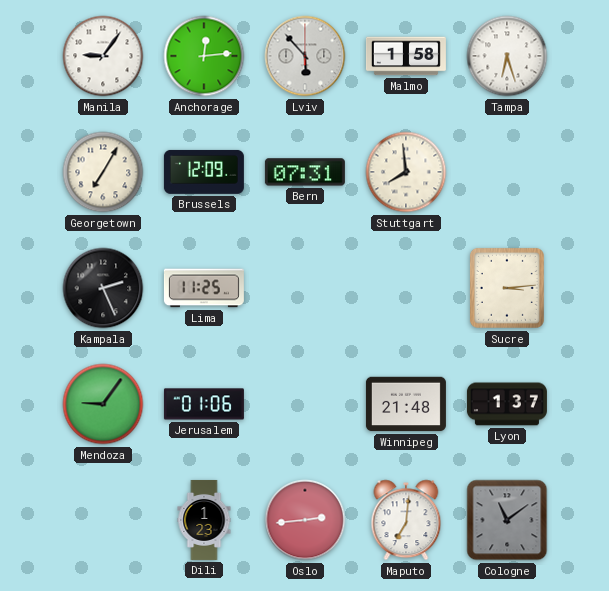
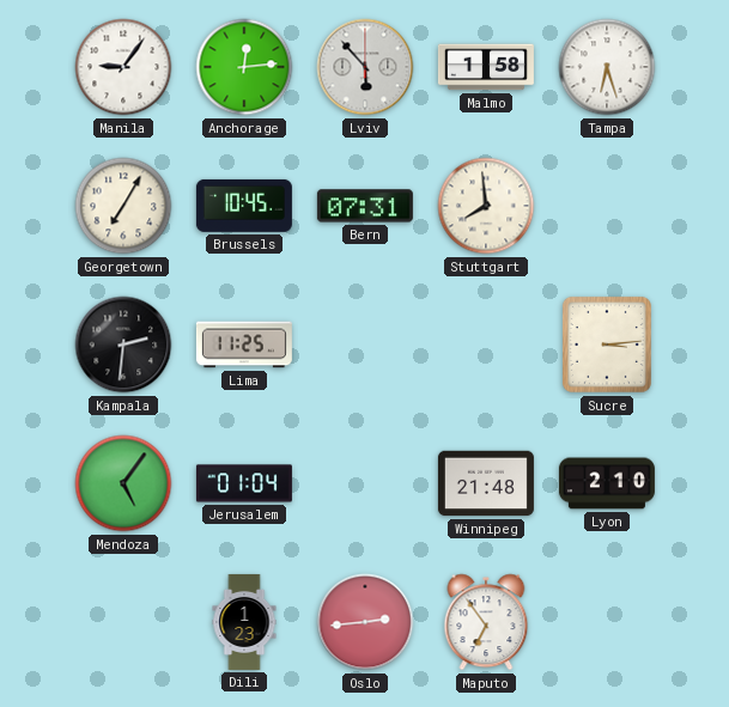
Brussels: 12:09 -> 10:45
Kampala: 2:26 -> 2:31
Mendoza: 9:06 -> 5:06
Jerusalem: 01:06 -> 01:04
Lyon: 1:37 -> 2:10
Maputo: 7:01 -> 6:54
Cologne: 11:09 -> none
